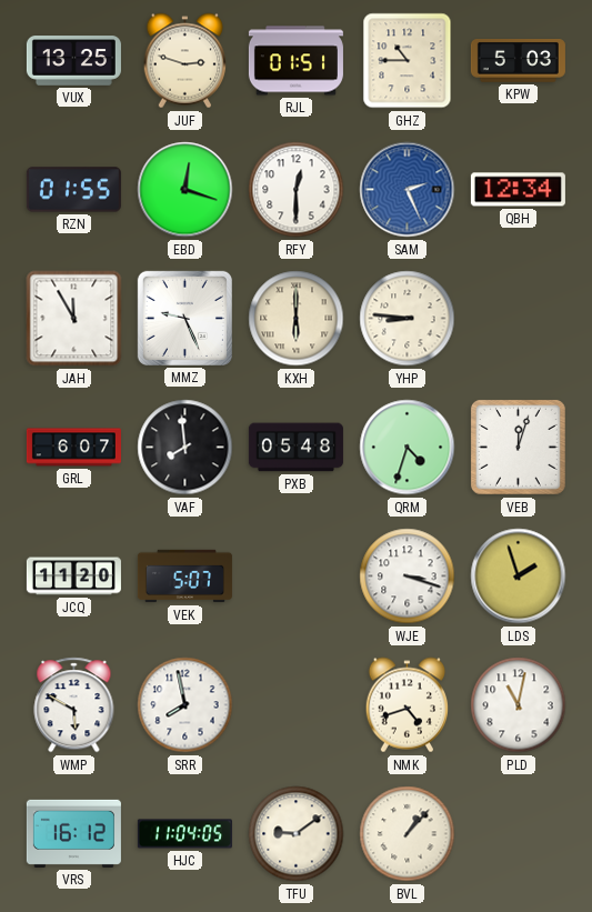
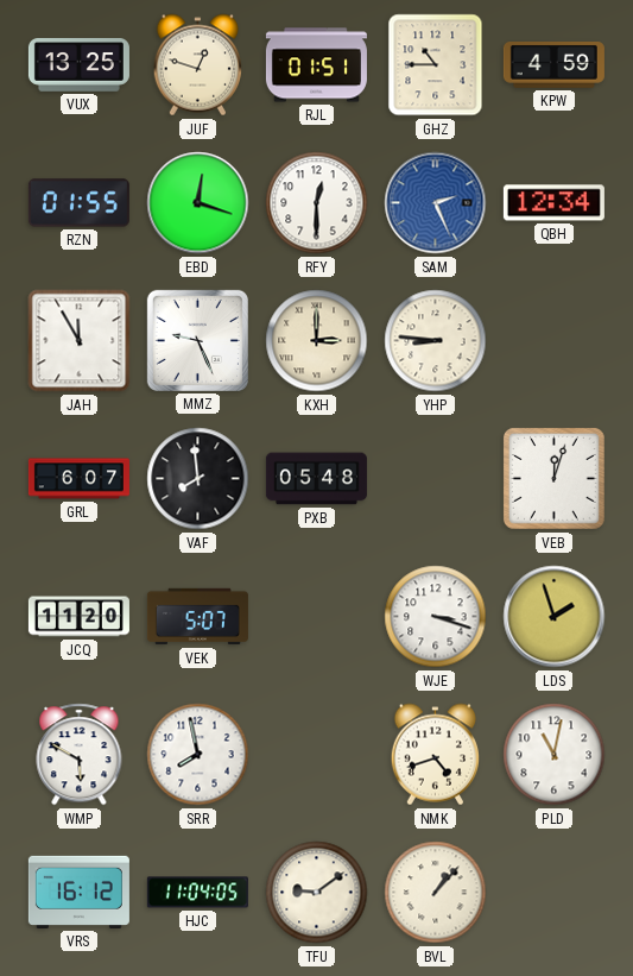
JUF: 2:48 -> 12:48
KPW: 5:03 -> 4:59
KXH: 6:00 -> 3:00
QRM: 4:33 -> none
